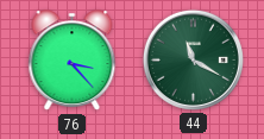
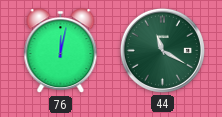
76: 3:23 -> 12:02
